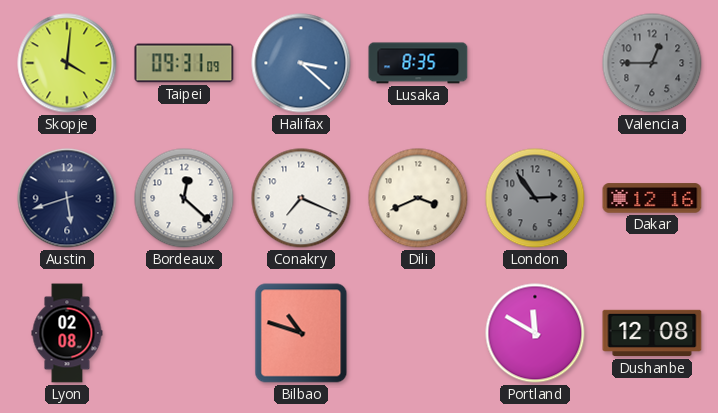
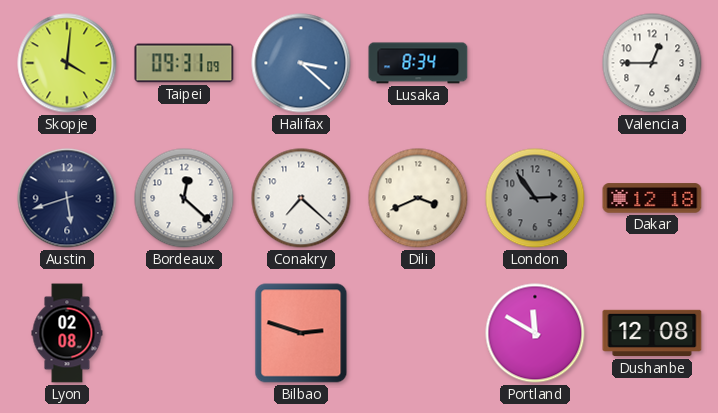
Lusaka: 8:35 -> 8:34
Valencia dial: grey -> white
Conakry: 7:19 -> 7:22
Dakar: 12:16 -> 12:18
Bilbao: 10:48 -> 2:48
